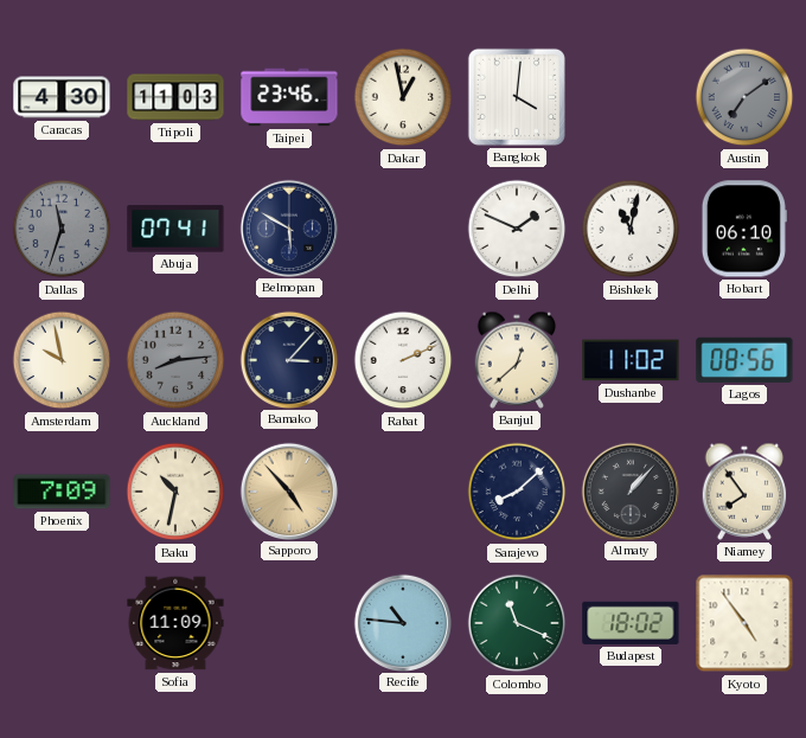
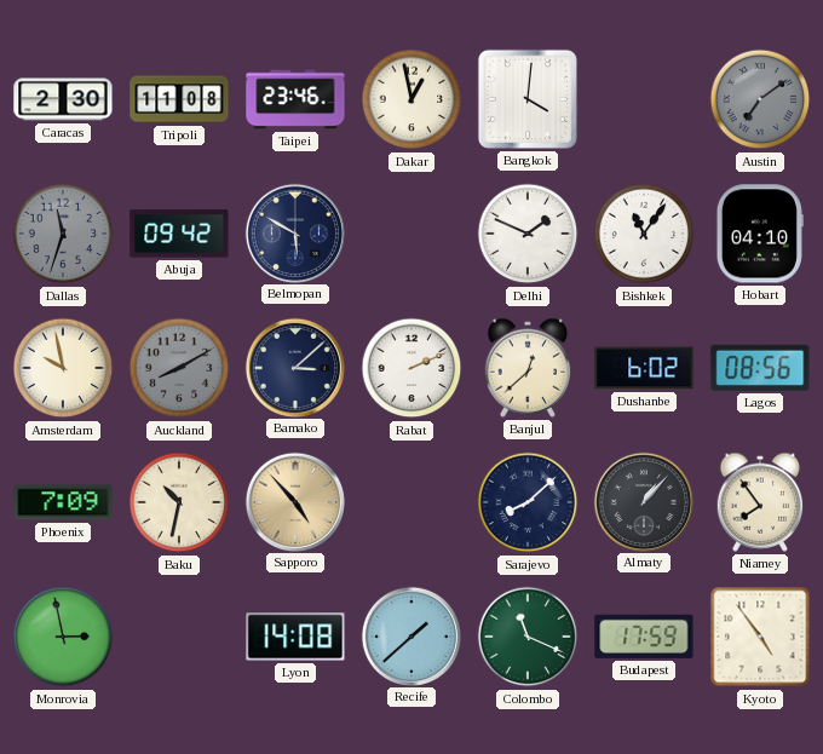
Caracas: 4:30 -> 2:30
Tripoli: 11:03 -> 11:08
Abuja: 07:41 -> 09:42
Bishkek: 11:02 -> 11:06
Hobart: 06:10 -> 04:10
Auckland: 8:14 -> 8:10
Bamako: 3:07 -> 3:08
Dushanbe: 11:02 -> 6:02
Monrovia: none -> 2:58
Sofia: 11:09 -> none
Lyon: none -> 14:08
Recife: 10:46 -> 1:38
Budapest: 18:02 -> 17:59
